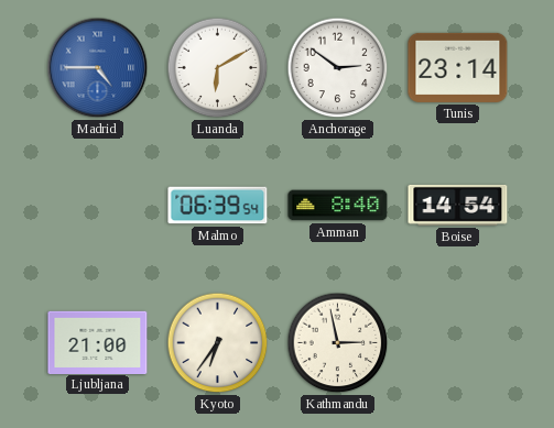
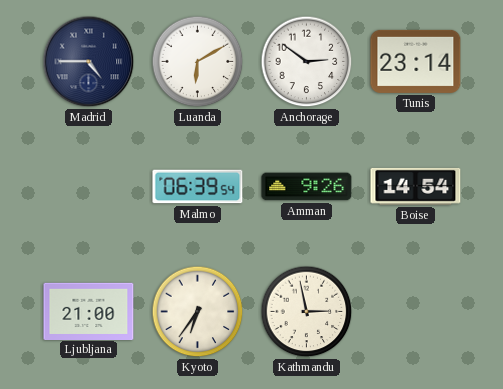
Madrid dial: blue -> navy
Amman: 8:40 -> 9:26
